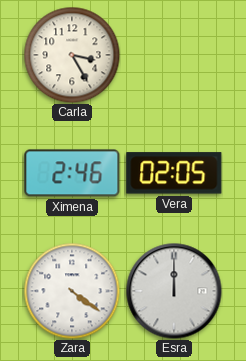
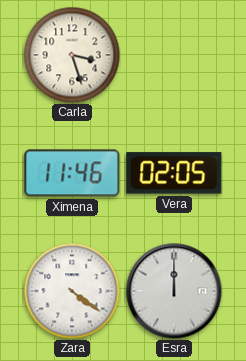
Carla: 3:25 -> 3:27
Ximena: 2:46 -> 11:46
